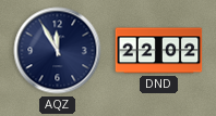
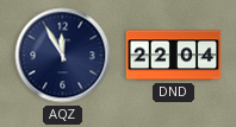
DND: 22:02 -> 22:04
